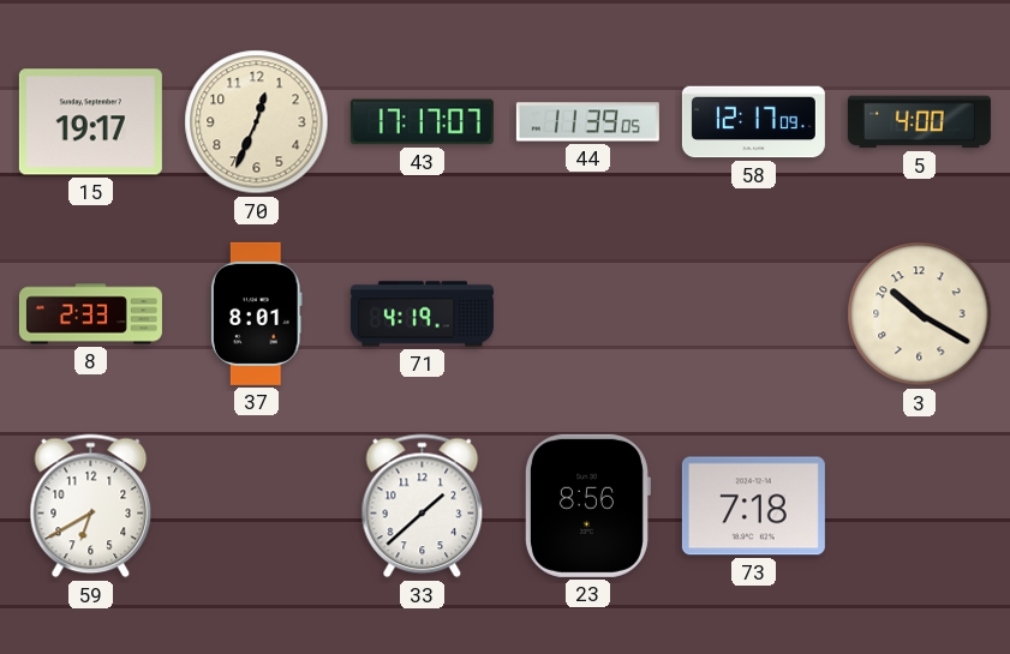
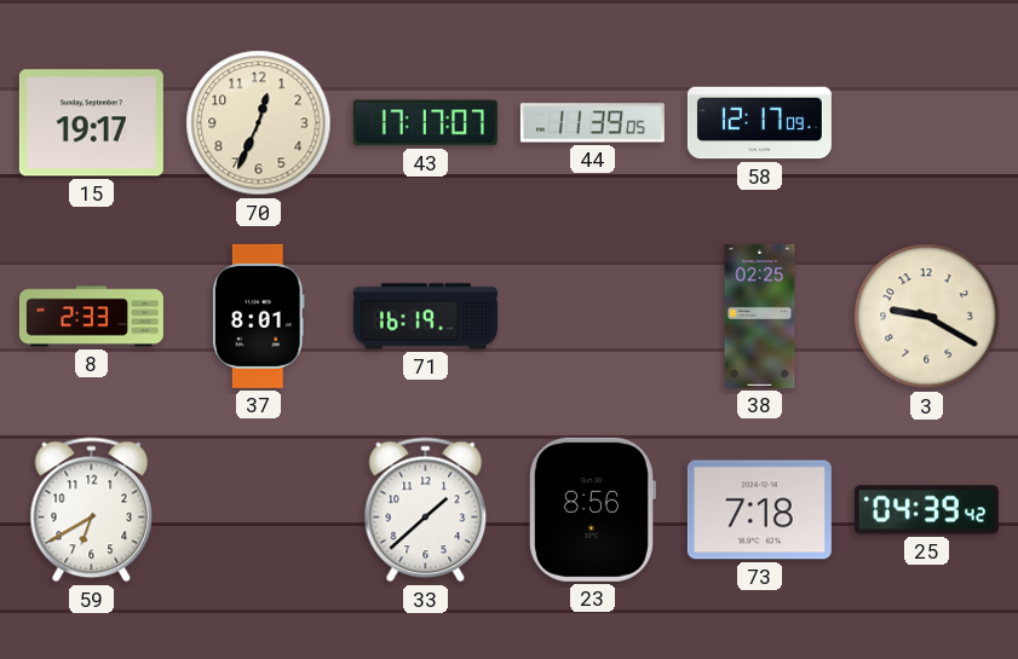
5: 4:00 -> none
71: 4:19 -> 16:19
38: none -> 02:25
3: 10:20 -> 9:20
25: none -> 04:39
